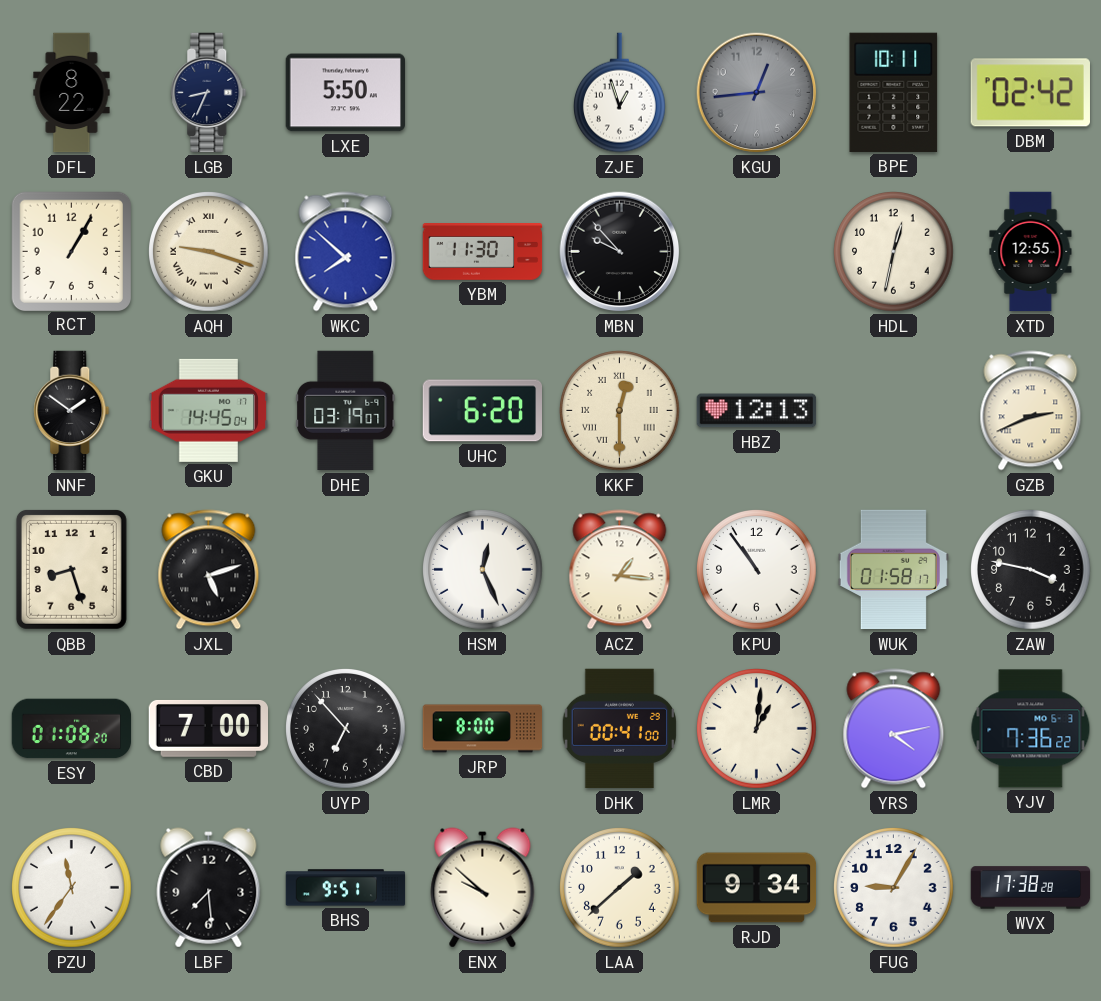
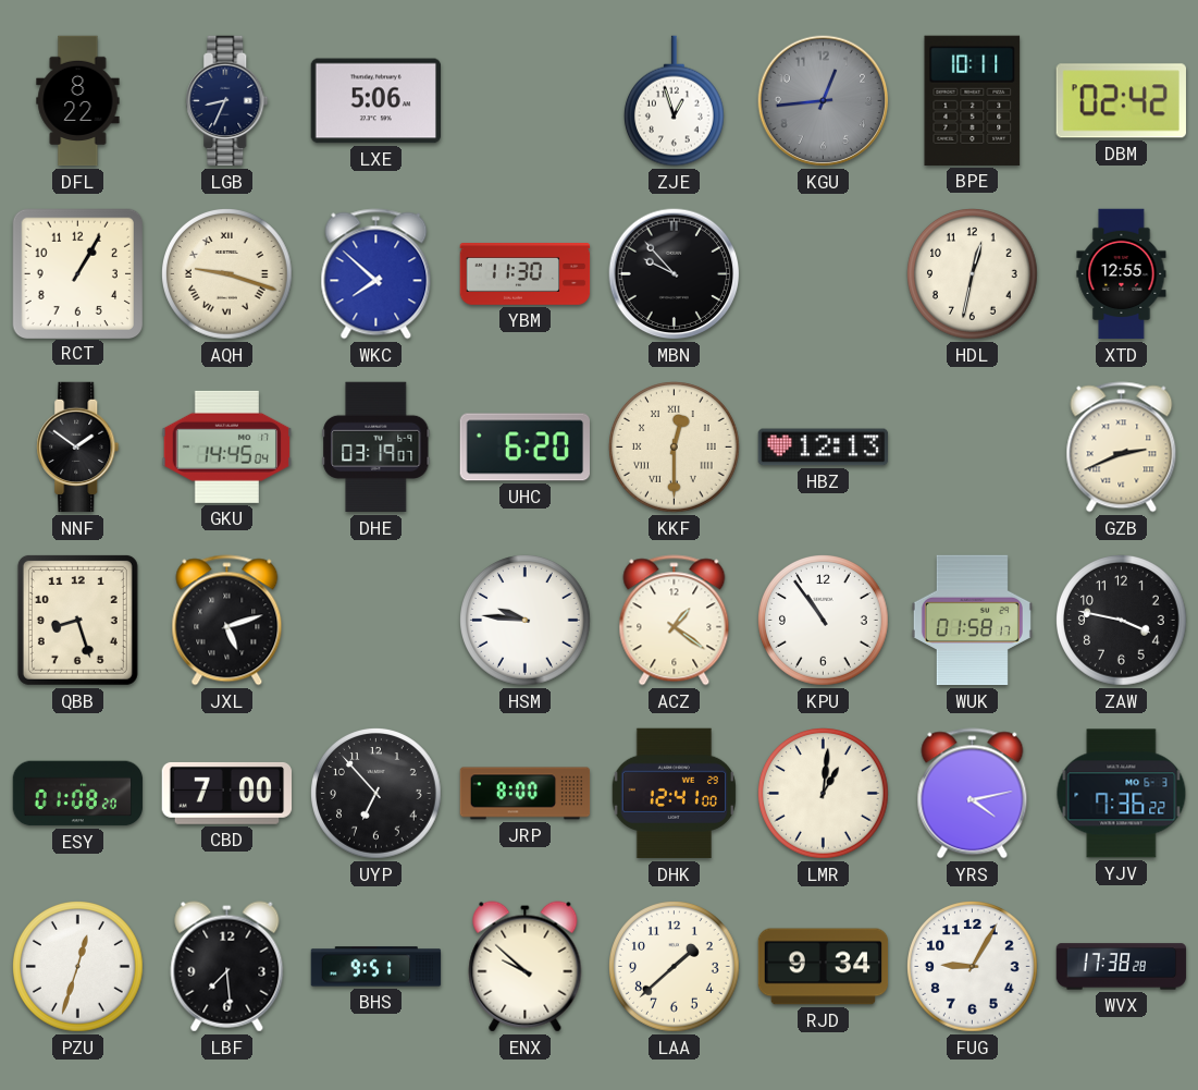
LXE: 5:50 -> 5:06
HSM: 12:26 -> 9:46
ACZ: 1:16 -> 1:21
DHK: 00:41 -> 12:41
PZU: 11:36 -> 12:33
